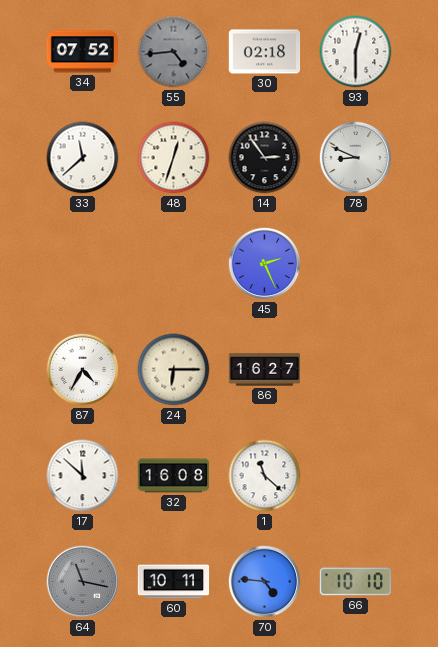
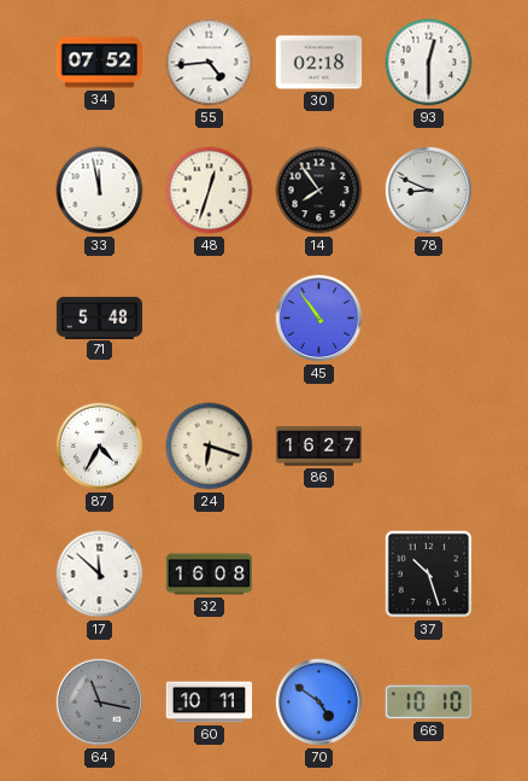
55 dial: grey -> white
33: 11:38 -> 11:58
14: 2:54 -> 7:54
71: none -> 5:48
45: 2:26 -> 10:54
24: 6:15 -> 6:18
1: 11:22 -> none
37: none -> 10:27
70: 4:46 -> 4:51
